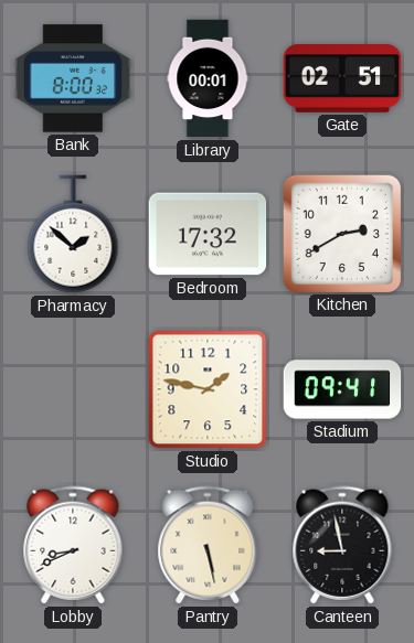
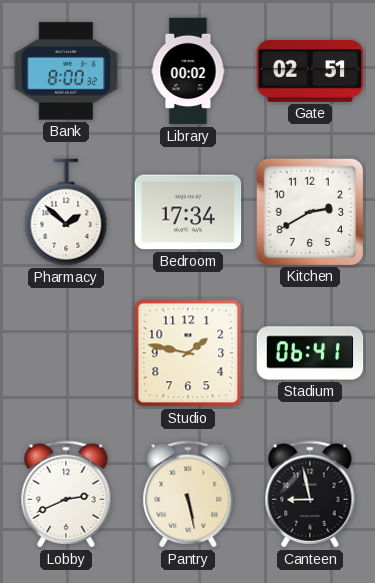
Library: 00:01 -> 00:02
Bedroom: 17:32 -> 17:34
Stadium: 09:41 -> 06:41
Lobby: 8:41 -> 2:41
